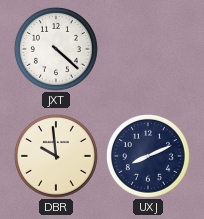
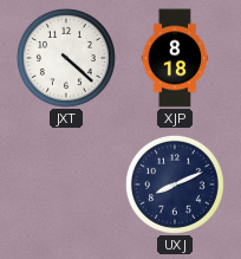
XJP: none -> 8:18
DBR: 9:59 -> none
